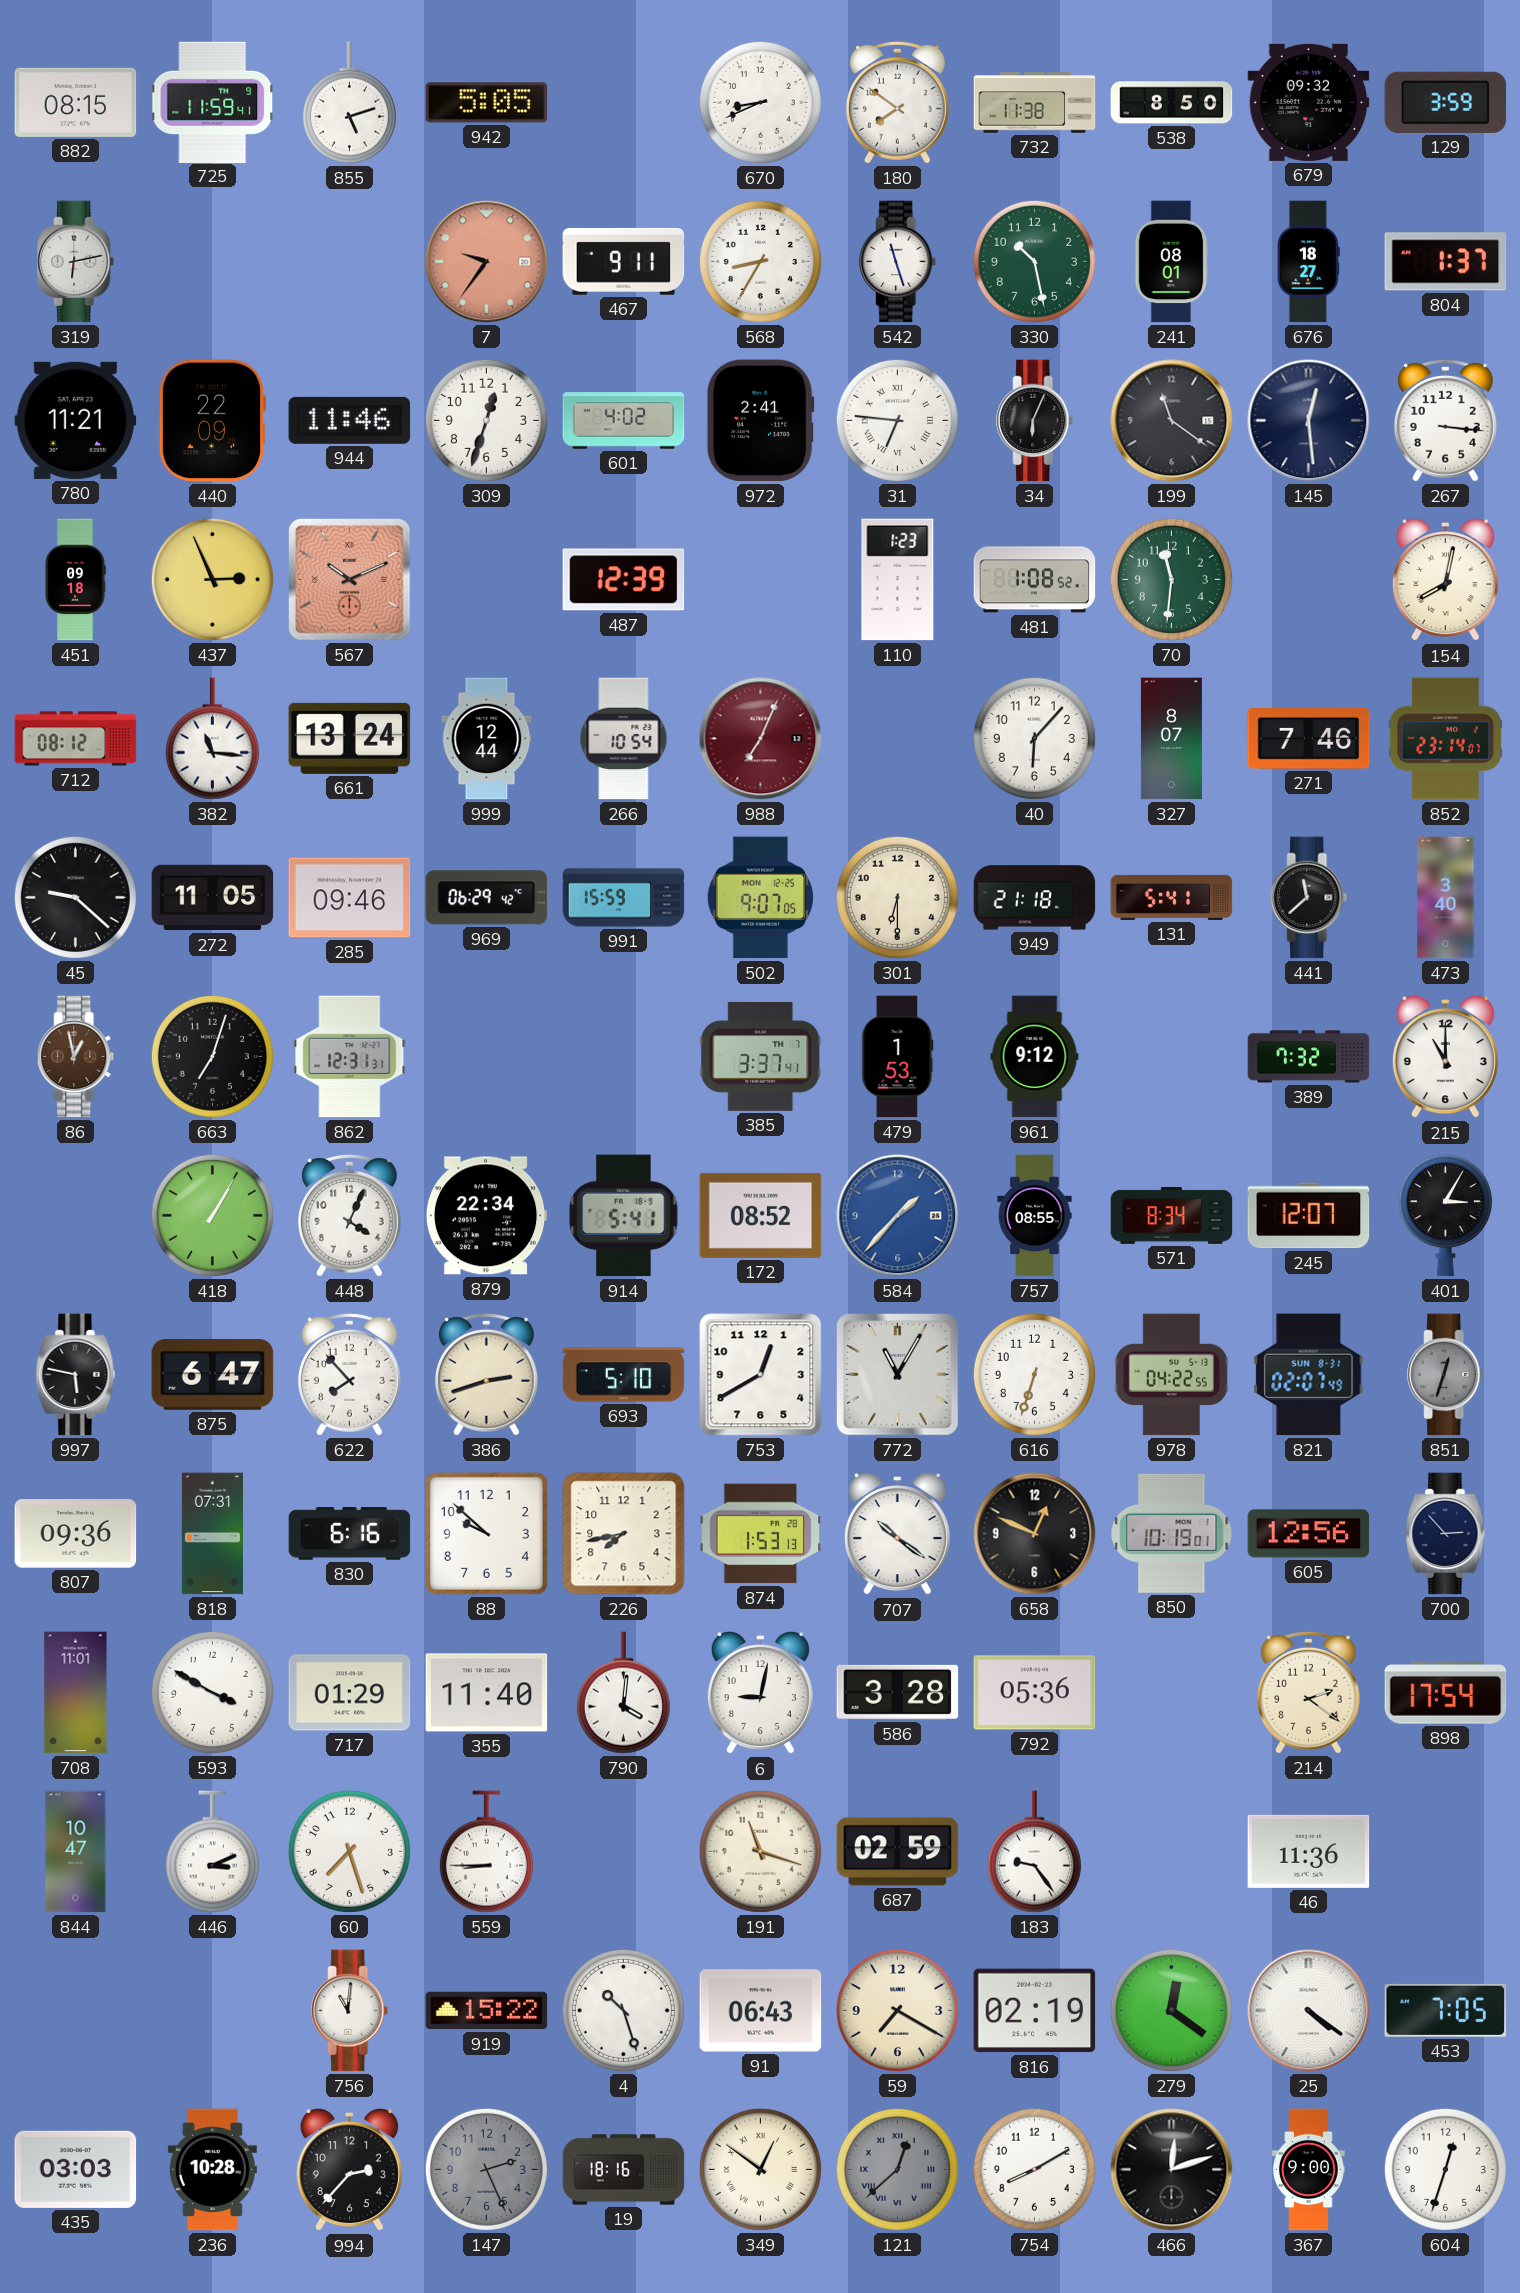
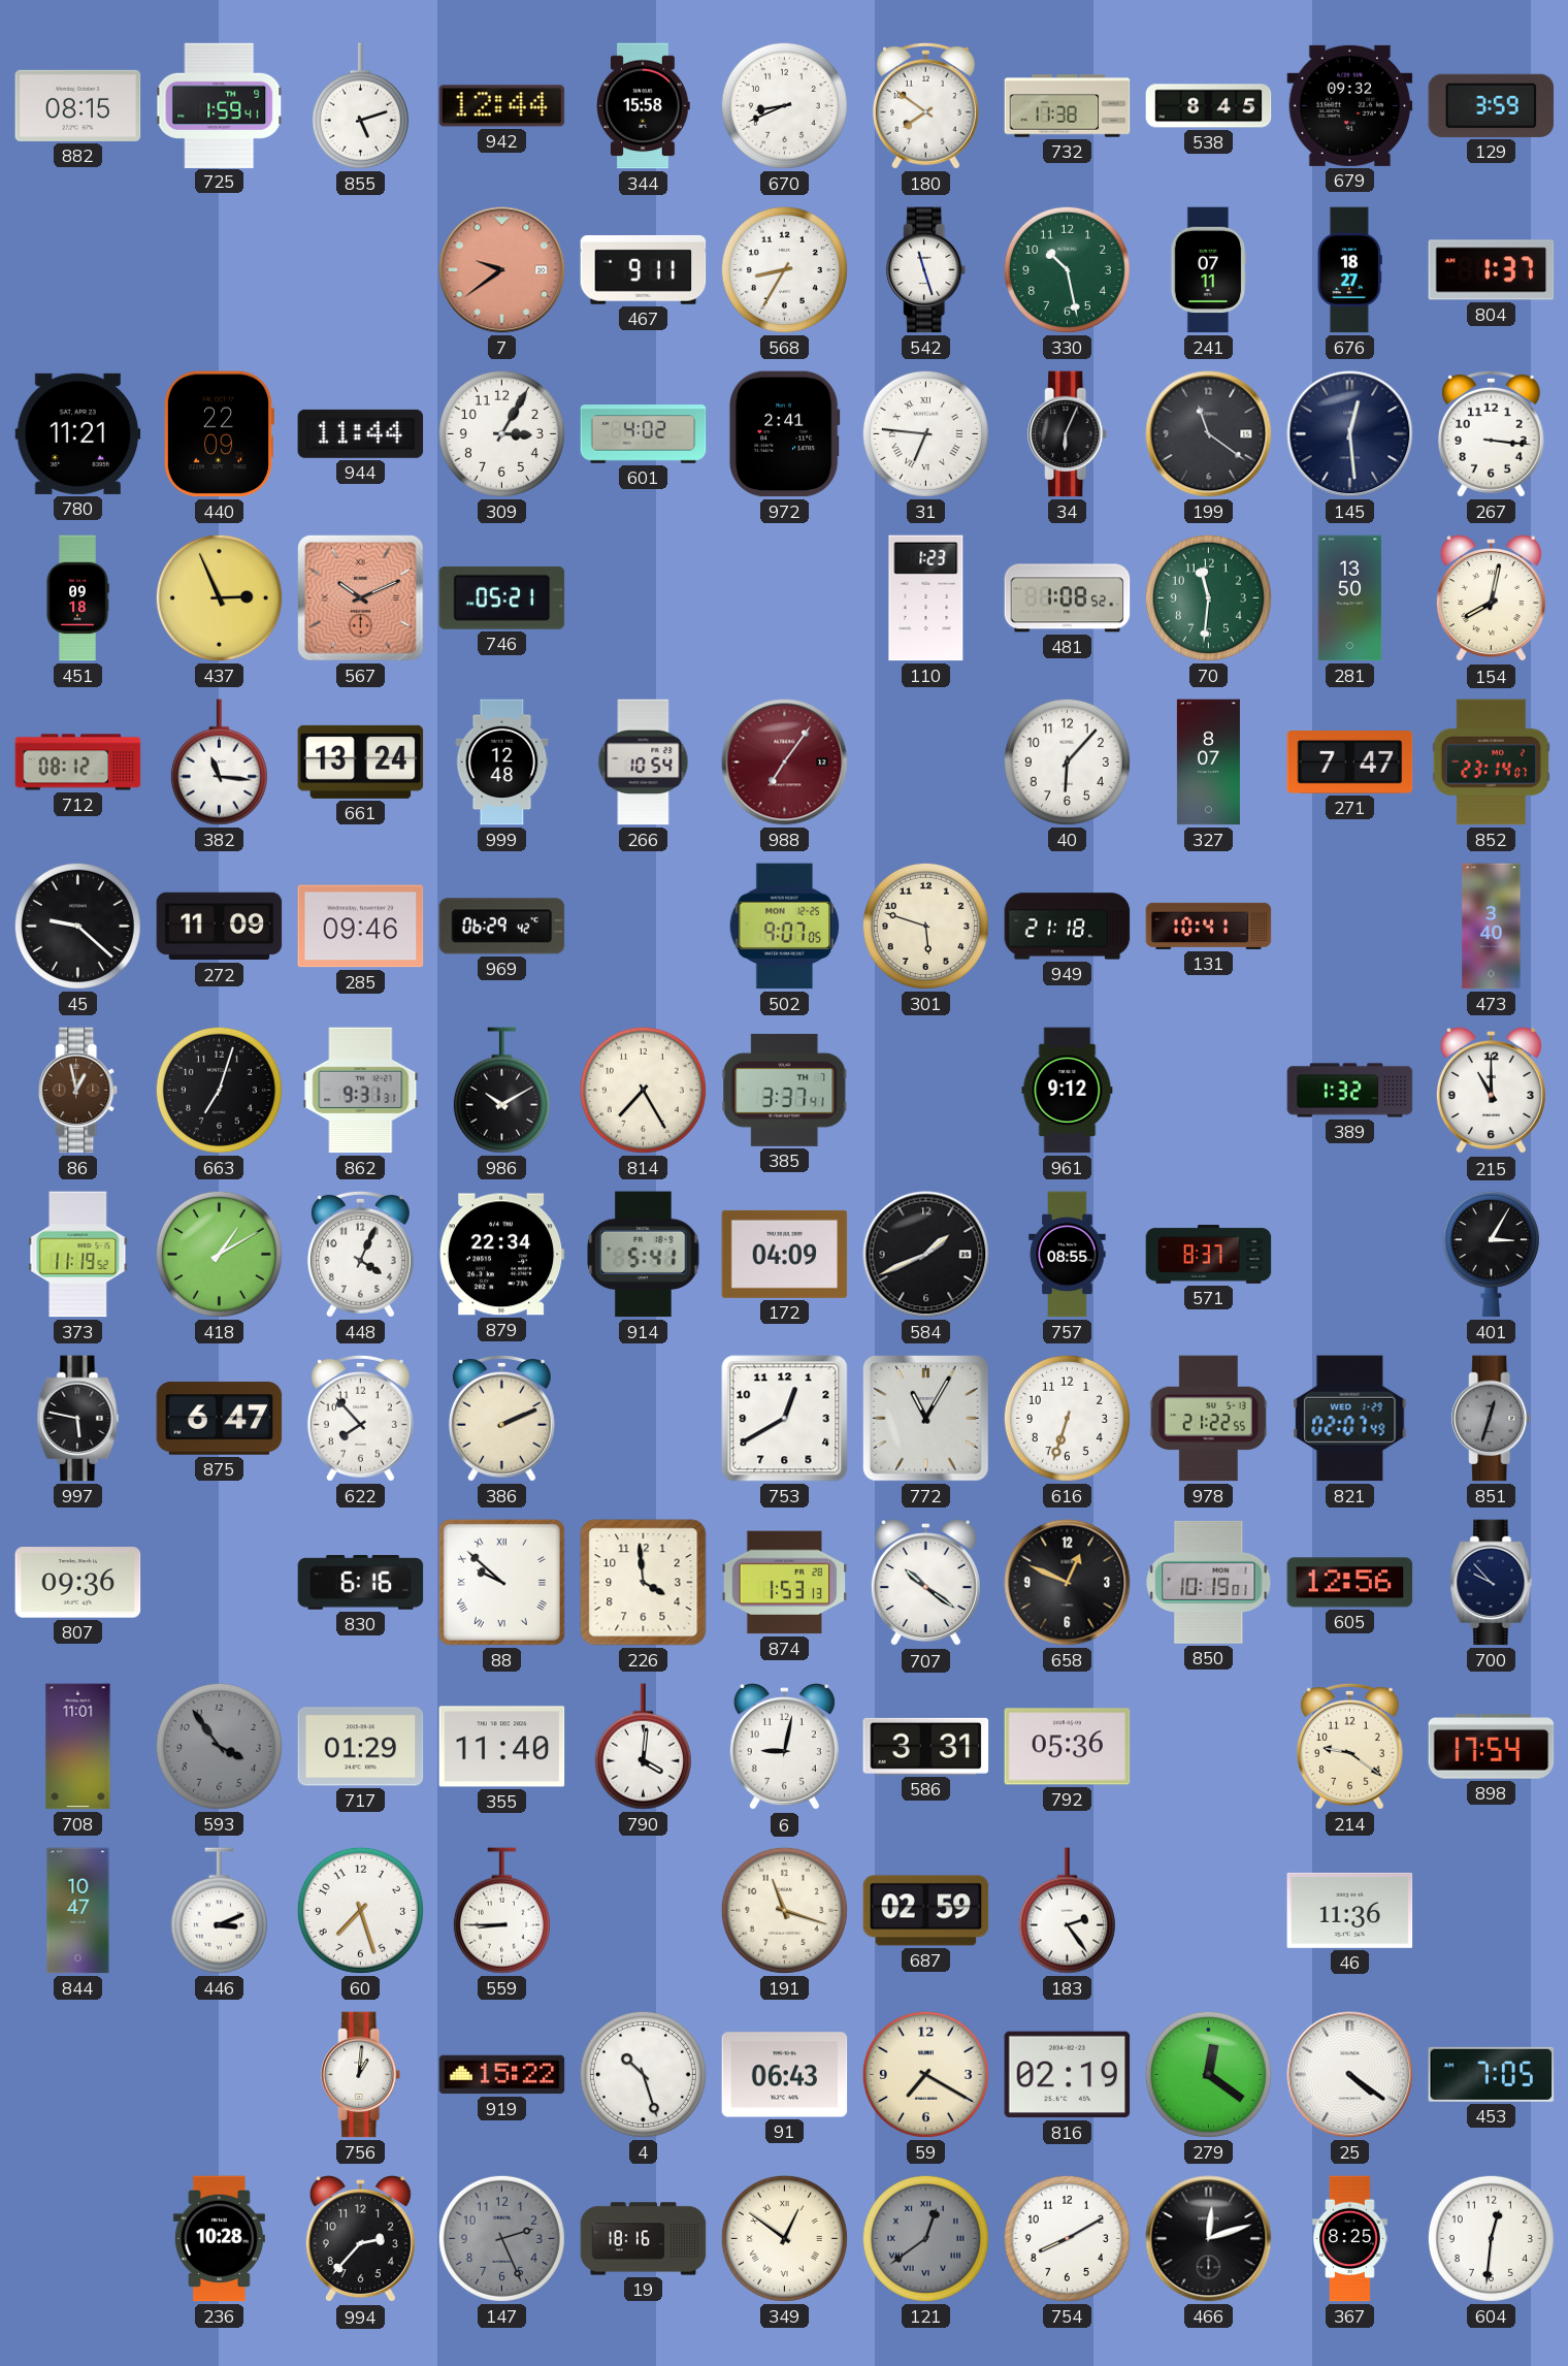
725: 11:59 -> 1:59
942: 5:05 -> 12:44
344: none -> 15:58
538: 8:50 -> 8:45
319: 6:13 -> none
7: 9:36 -> 9:39
241: 08:01 -> 07:11
944: 11:46 -> 11:44
309: 12:33 -> 3:05
746: none -> 05:21
487: 12:39 -> none
281: none -> 13:50
999: 12:44 -> 12:48
988: 7:04 -> 7:06
271: 7:46 -> 7:47
272: 11:05 -> 11:09
991: 15:59 -> none
301: 6:30 -> 5:48
131: 5:41 -> 10:41
441: 11:38 -> none
862: 12:31 -> 9:31
986: none -> 10:10
814: none -> 7:25
479: 1:53 -> none
389: 7:32 -> 1:32
373: none -> 11:19
418: 1:05 -> 1:10
172: 08:52 -> 04:09
584: 1:37 -> 1:41
584 dial: blue -> black
571: 8:34 -> 8:37
245: 12:07 -> none
386: 2:42 -> 2:11
693: 5:10 -> none
978: 04:22 -> 21:22
821 date: SUN 8-31 -> WED 1-29
818: 07:31 -> none
88 numerals: Arabic -> Roman
226: 7:43 -> 3:59
700: 2:53 -> 9:53
593: 3:50 -> 3:54
593 dial: white -> grey
586: 3:28 -> 3:31
214: 2:21 -> 9:21
183: 9:24 -> 2:24
756: 11:01 -> 1:01
435: 03:03 -> none
121: 12:38 -> 12:39
367: 9:00 -> 8:25
604: 12:33 -> 12:31
